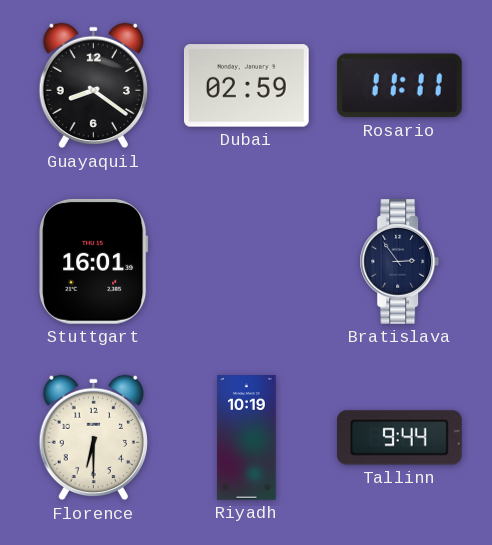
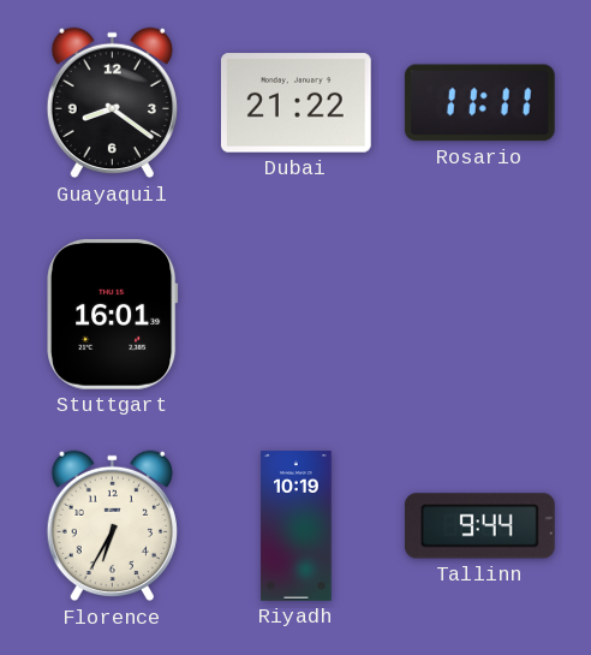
Dubai: 02:59 -> 21:22
Bratislava: 2:54 -> none
Florence: 6:30 -> 6:35
